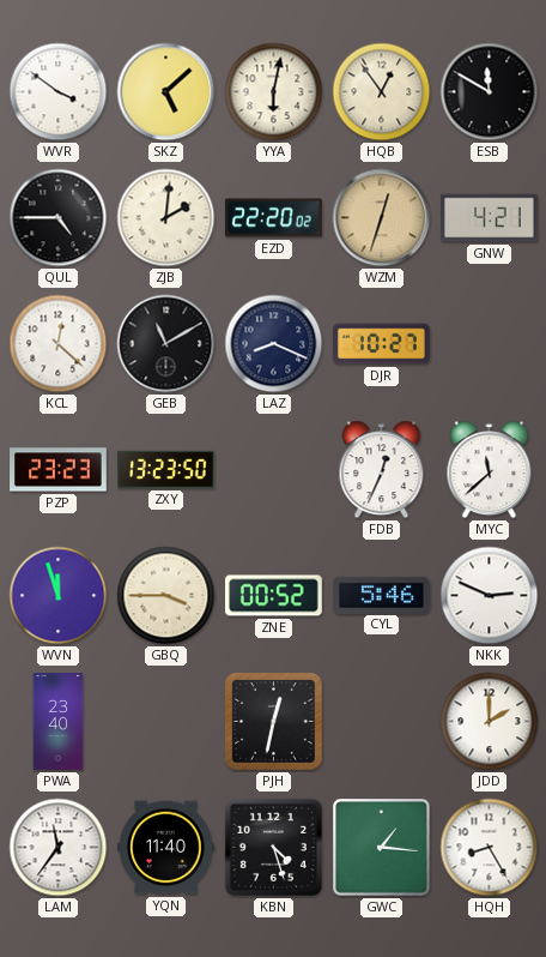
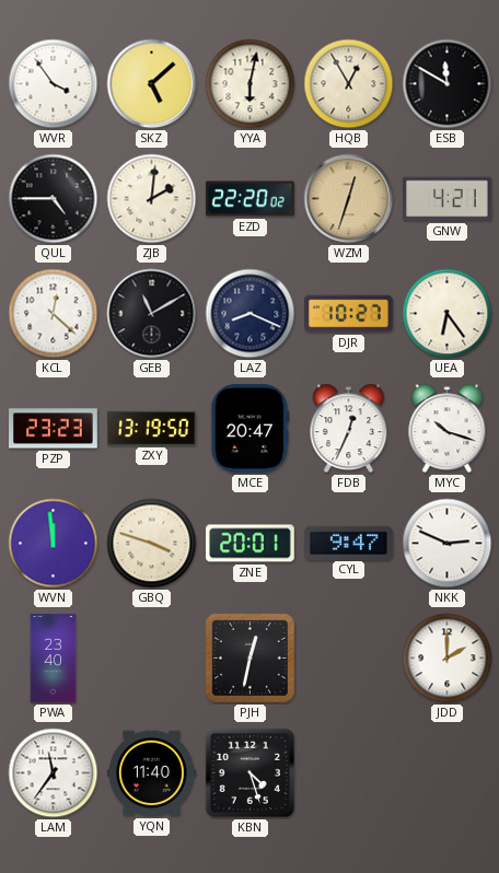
WVR: 3:51 -> 3:54
HQB: 12:54 -> 12:55
UEA: none -> 6:24
ZXY: 13:23 -> 13:19
MCE: none -> 20:47
MYC: 11:38 -> 10:18
WVN: 11:57 -> 11:59
GBQ: 3:45 -> 3:48
ZNE: 00:52 -> 20:01
CYL: 5:46 -> 9:47
GWC: 1:16 -> none
HQH: 8:25 -> none
